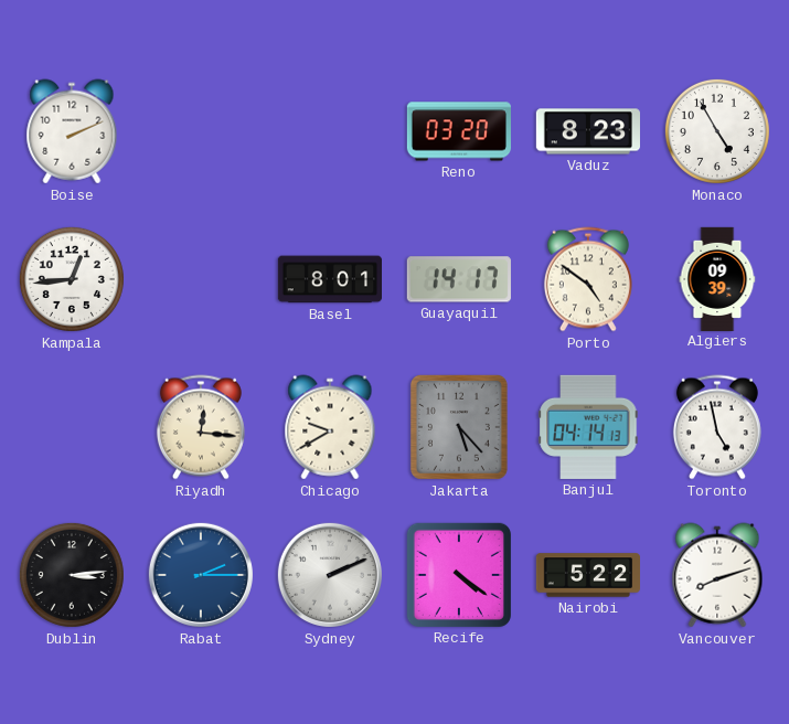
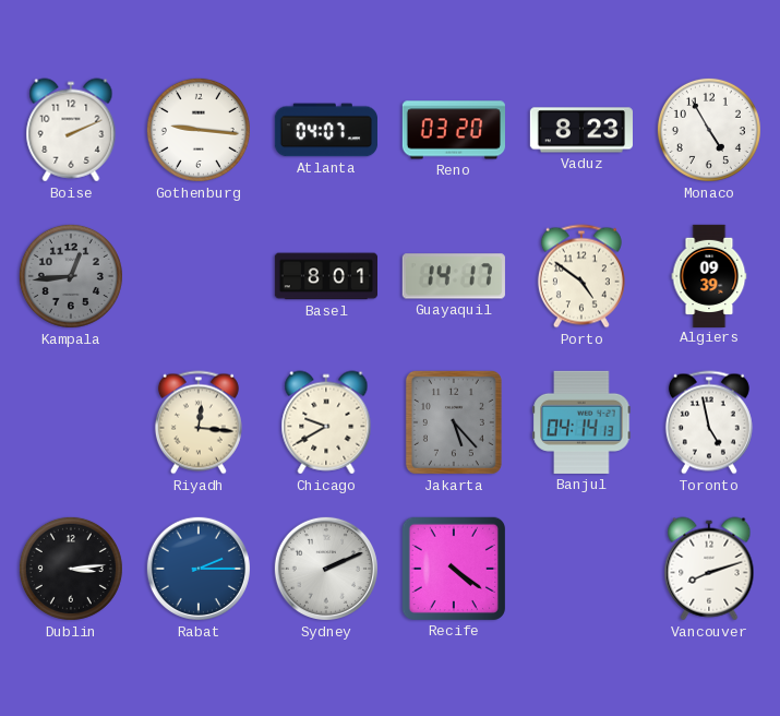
Gothenburg: none -> 9:16
Atlanta: none -> 04:07
Kampala dial: white -> grey
Nairobi: 5:22 -> none
